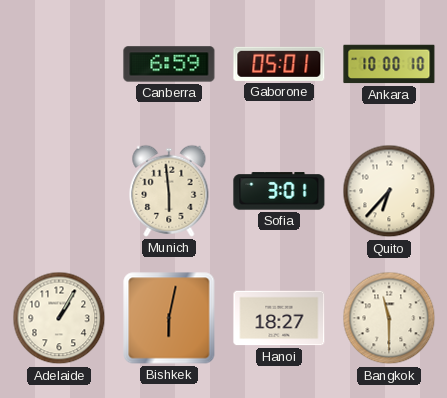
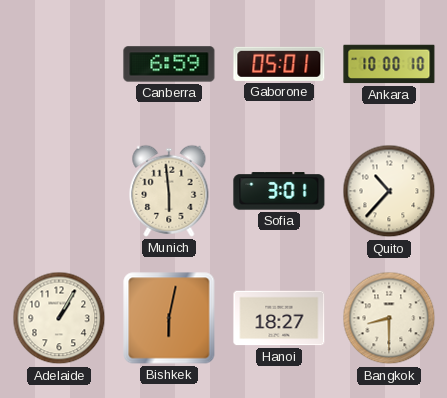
Quito: 6:37 -> 10:37
Bangkok: 11:30 -> 8:30
